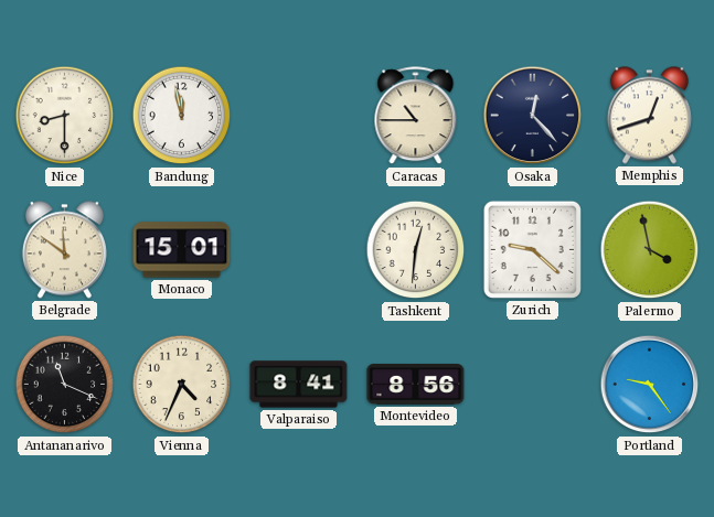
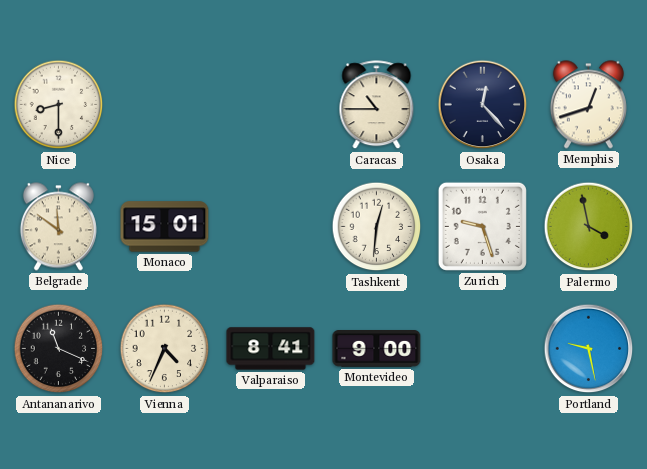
Bandung: 11:58 -> none
Zurich: 9:22 -> 9:27
Montevideo: 8:56 -> 9:00
Portland: 9:24 -> 9:28
